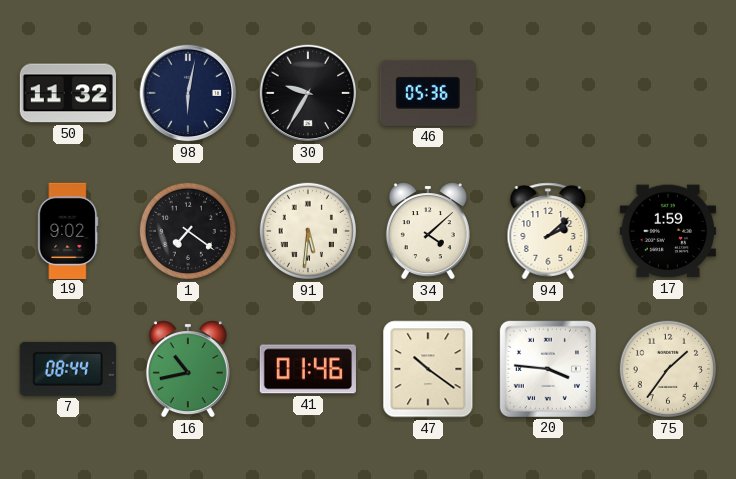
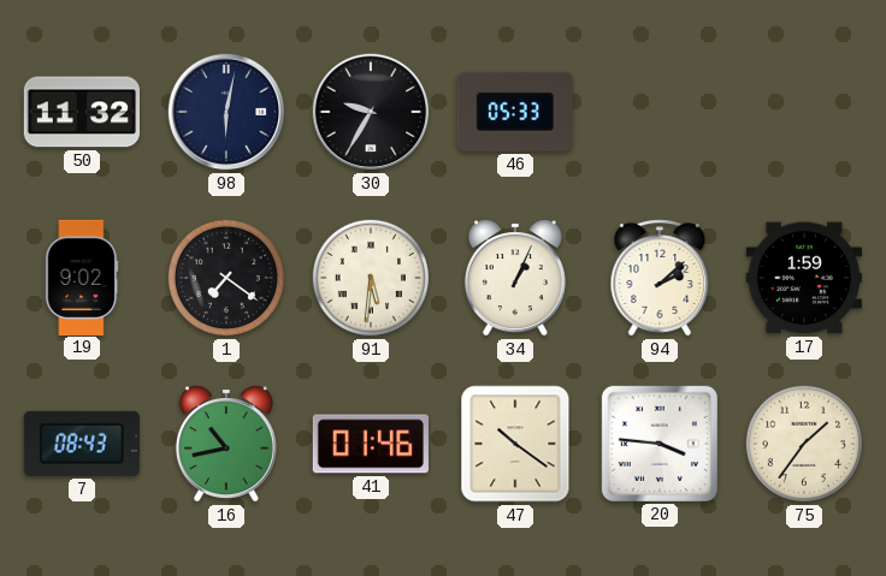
46: 05:36 -> 05:33
34: 4:08 -> 1:04
7: 08:44 -> 08:43
